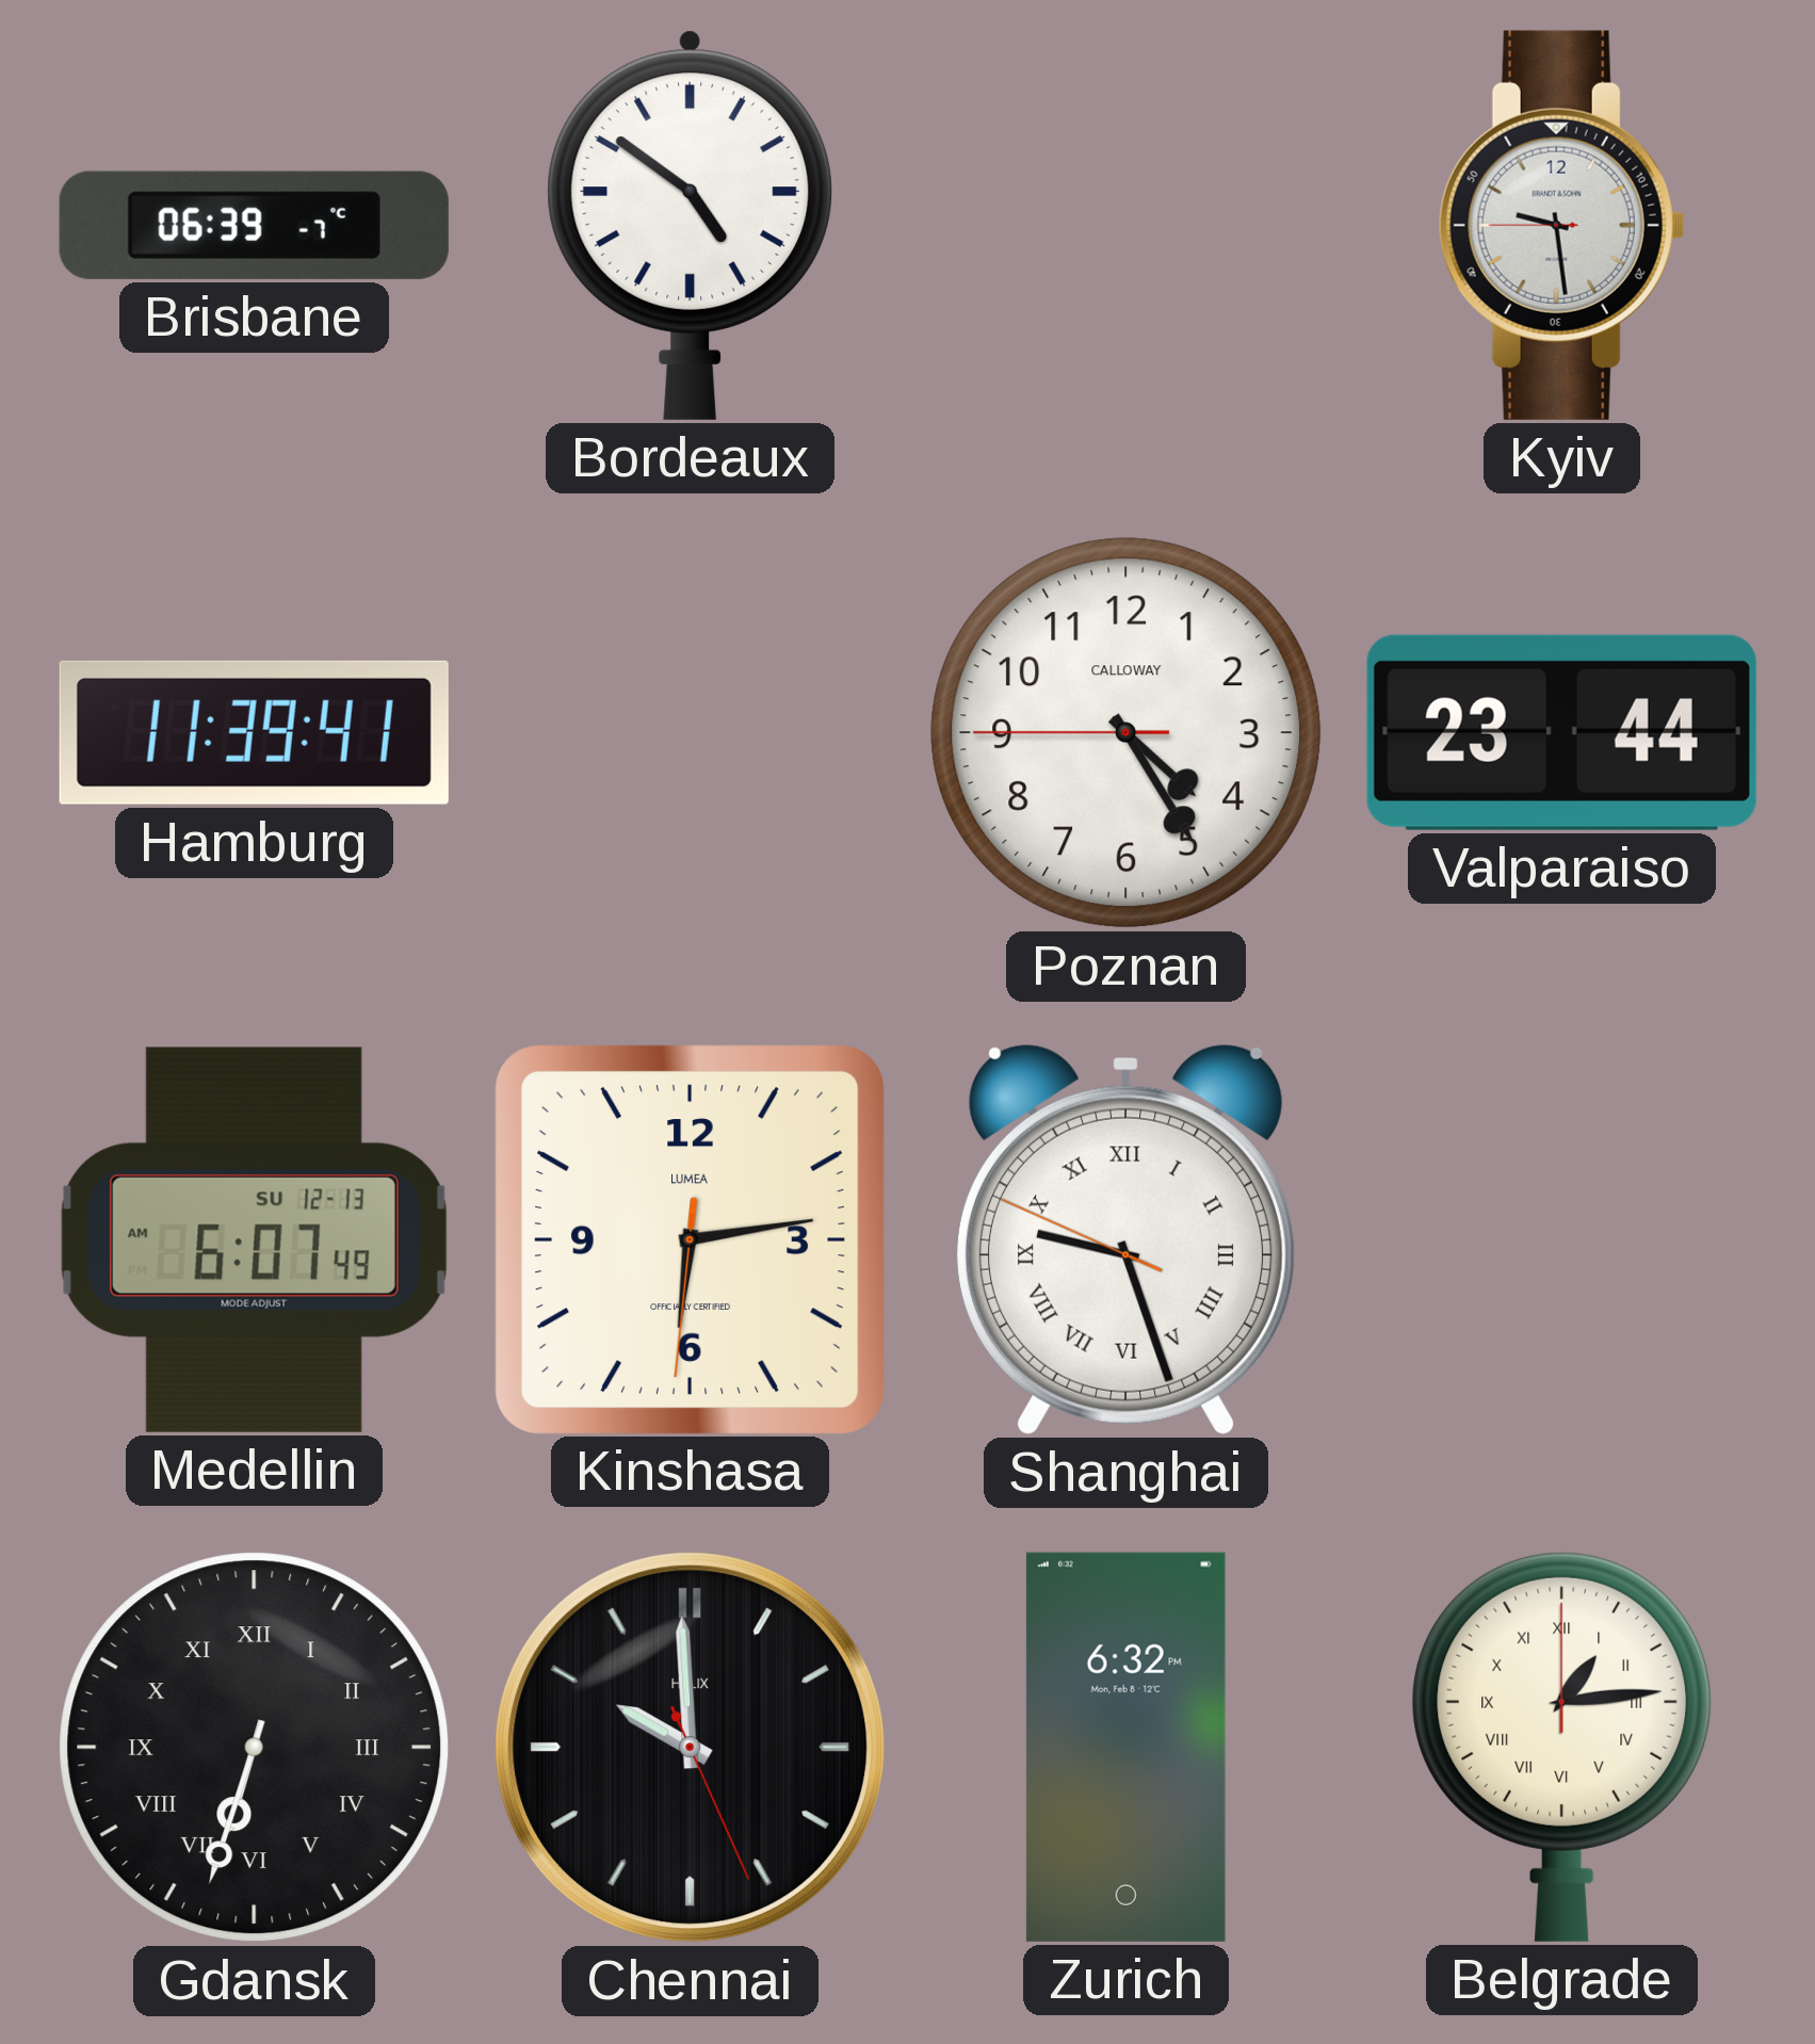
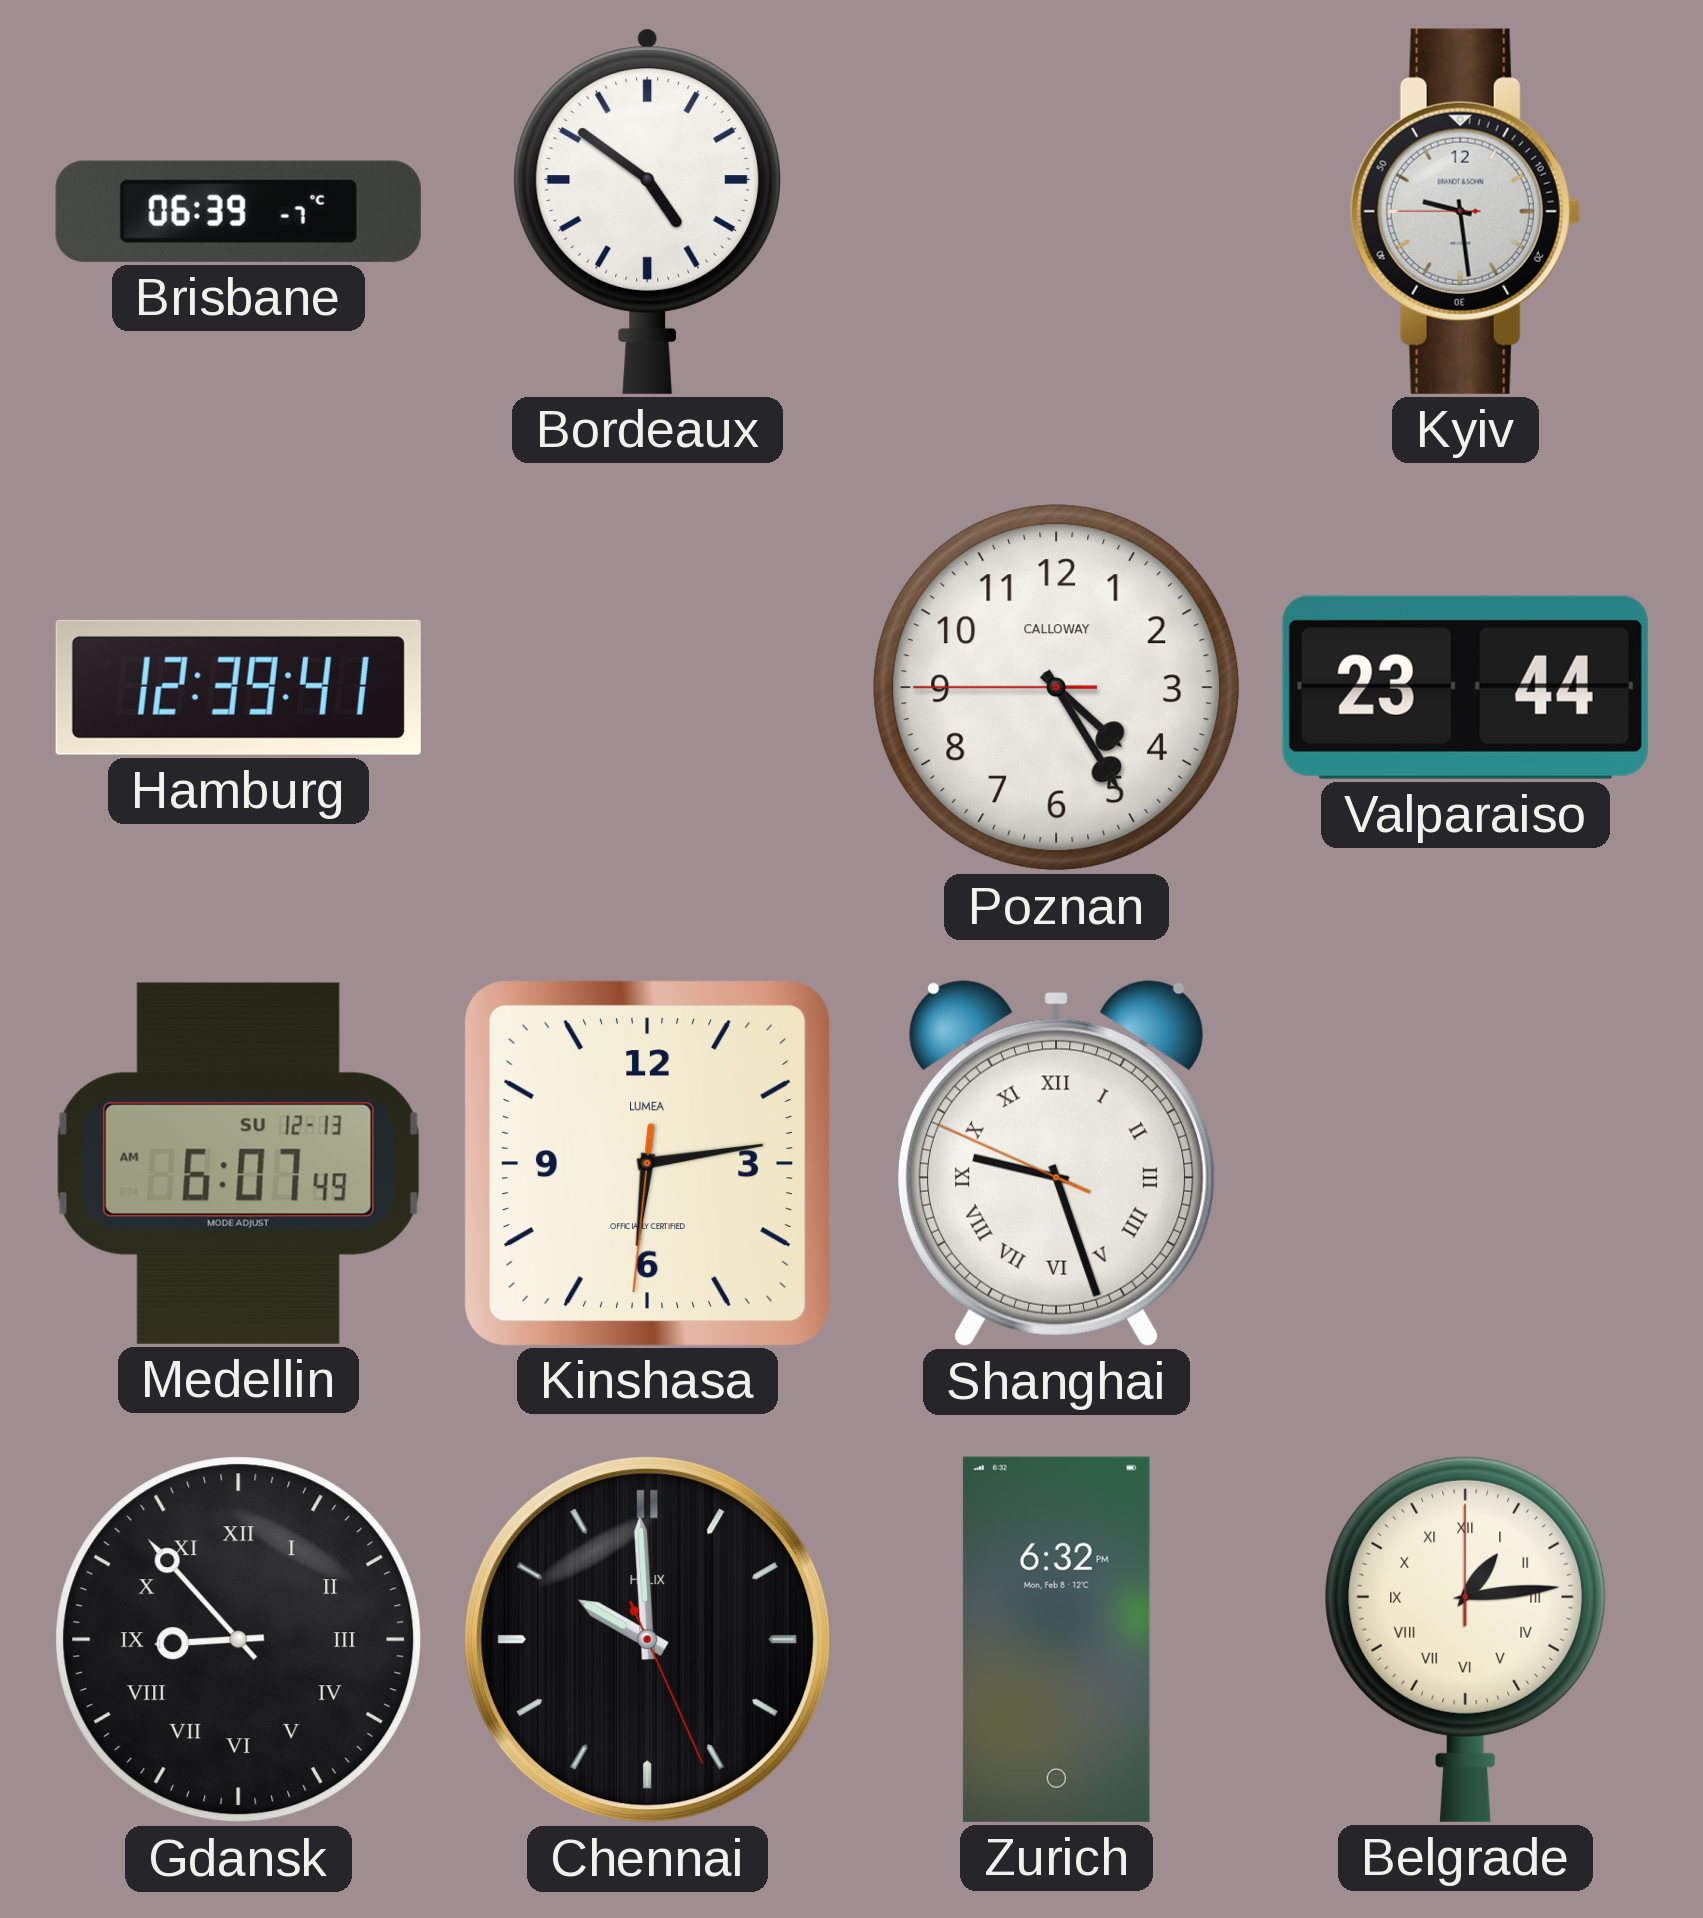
Hamburg: 11:39 -> 12:39
Gdansk: 6:33 -> 8:53
